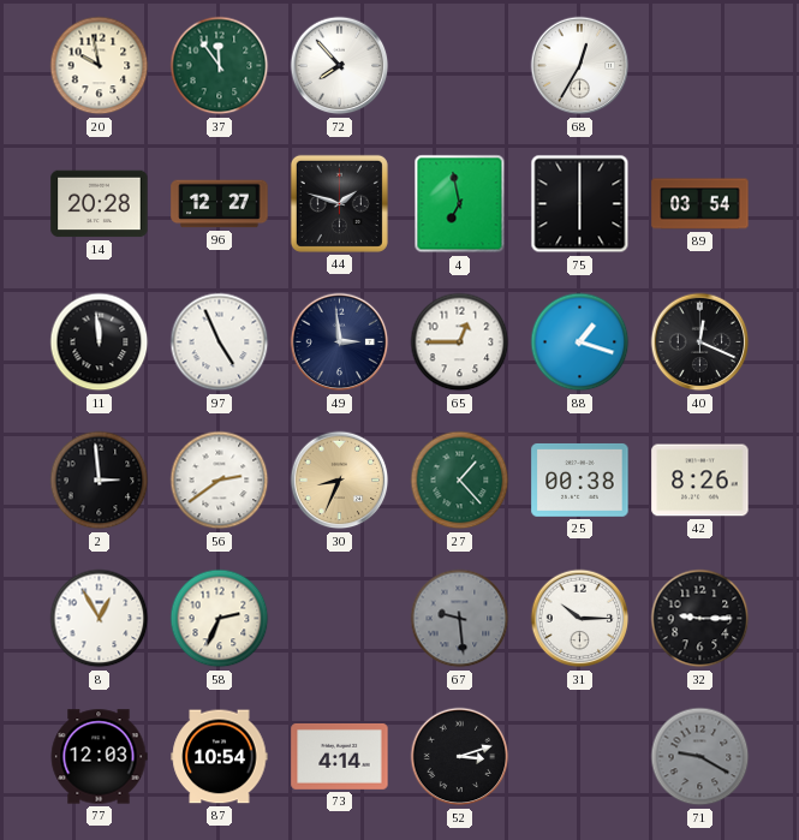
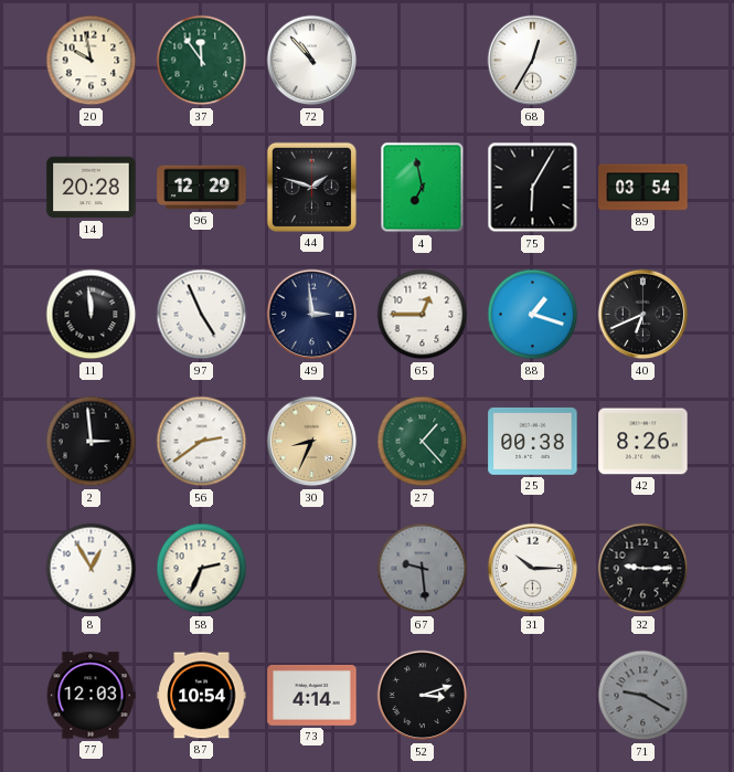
72: 7:53 -> 10:53
96: 12:27 -> 12:29
75: 6:00 -> 6:05
40: 12:19 -> 6:41
